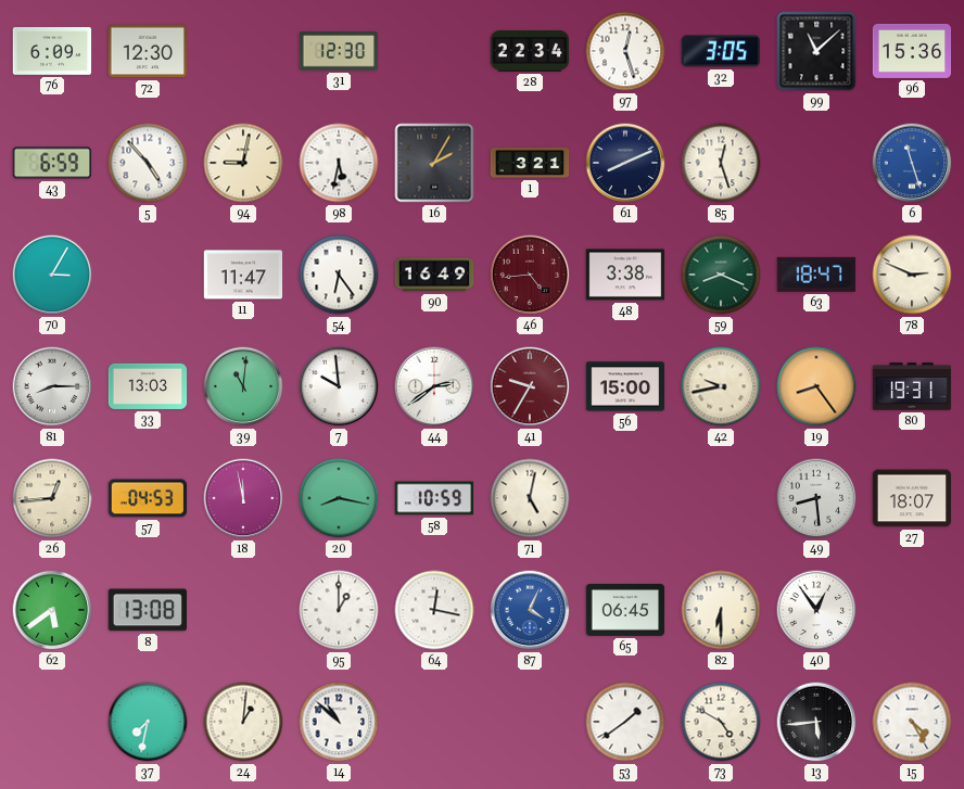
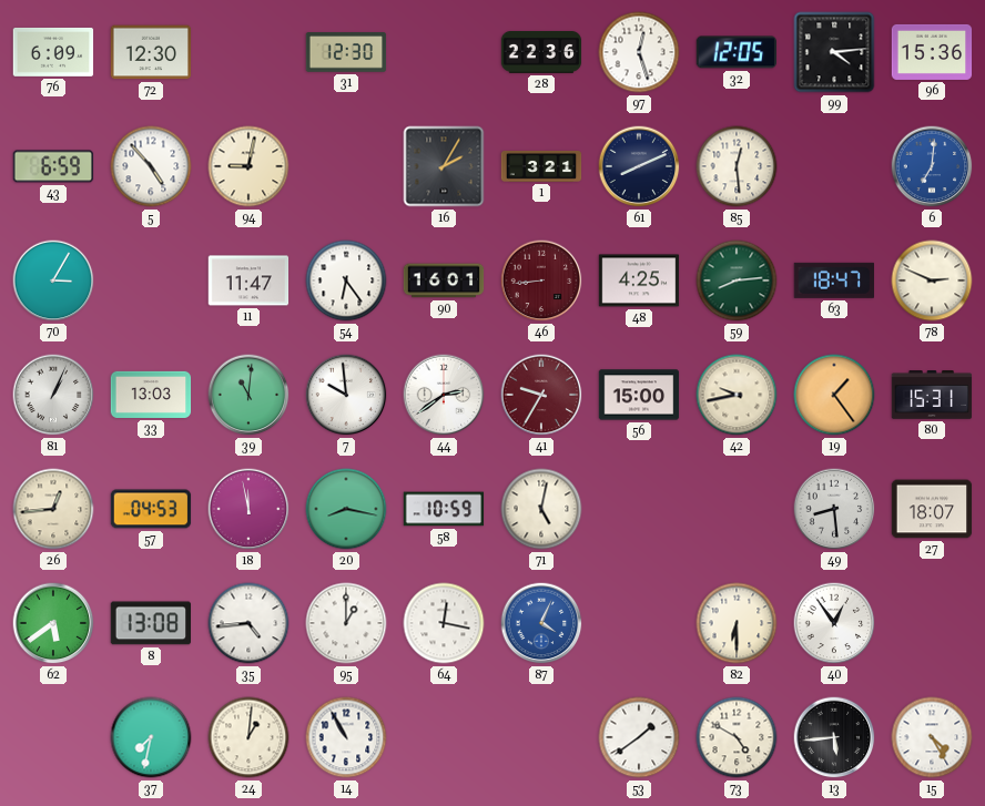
28: 22:34 -> 22:36
32: 3:05 -> 12:05
99: 11:08 -> 4:14
98: 5:32 -> none
85: 12:27 -> 12:29
6: 11:27 -> 7:01
90: 16:49 -> 16:01
46: 4:44 -> 8:44
48: 3:38 -> 4:25
59: 8:19 -> 8:14
81: 8:15 -> 1:04
19: 8:24 -> 1:24
80: 19:31 -> 15:31
35: none -> 4:44
65: 06:45 -> none
14: 10:52 -> 10:55
